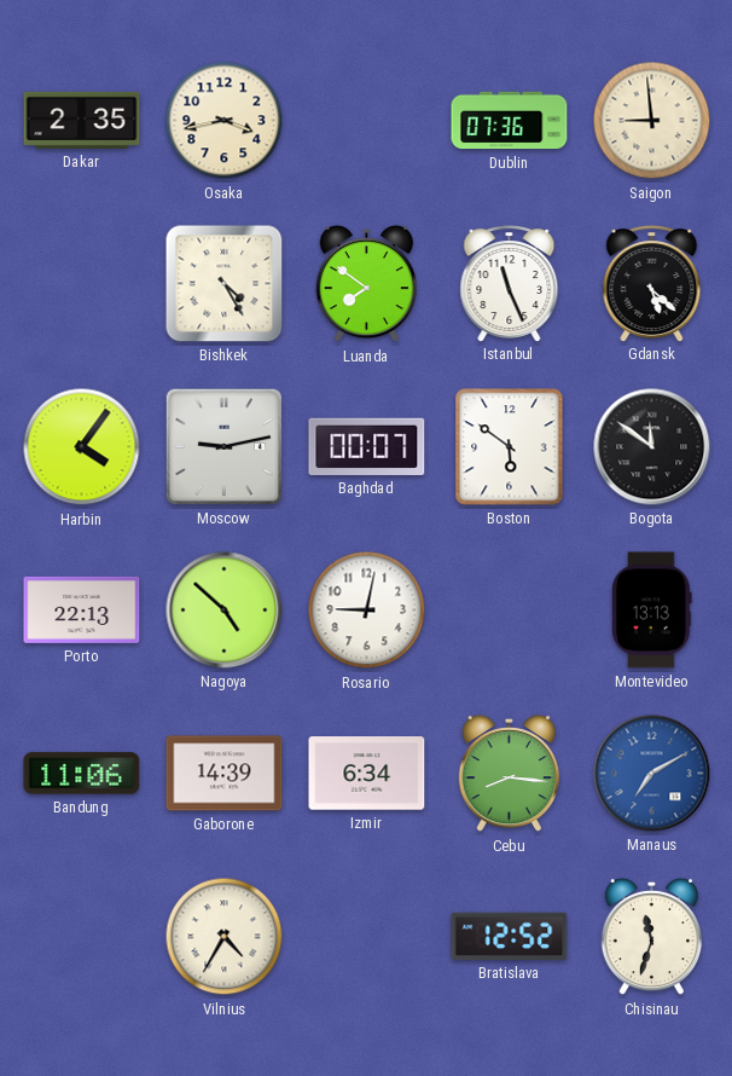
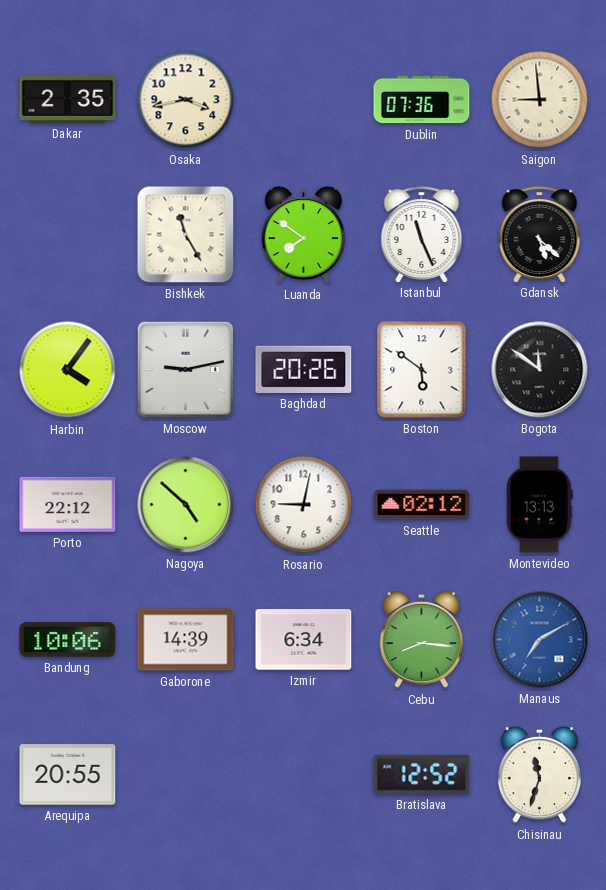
Bishkek: 4:25 -> 11:25
Baghdad: 00:07 -> 20:26
Porto: 22:13 -> 22:12
Seattle: none -> 02:12
Bandung: 11:06 -> 10:06
Arequipa: none -> 20:55
Vilnius: 4:35 -> none
